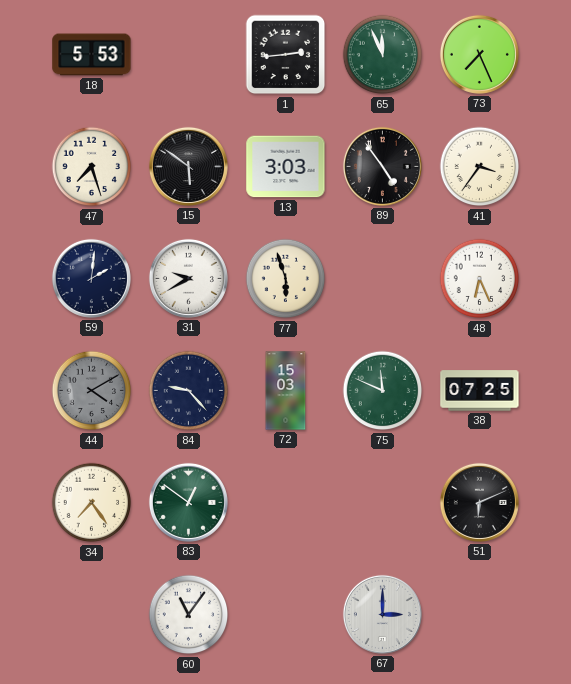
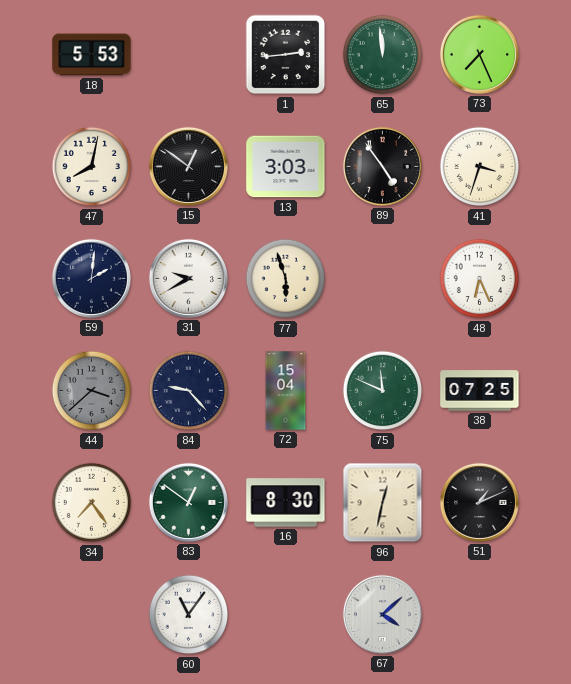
65: 11:56 -> 11:59
47: 7:27 -> 8:02
15: 5:51 -> 12:51
41: 3:36 -> 3:33
44: 4:10 -> 3:38
72: 15:03 -> 15:04
16: none -> 8:30
96: none -> 12:32
51: 6:11 -> 1:11
67: 3:00 -> 4:08
